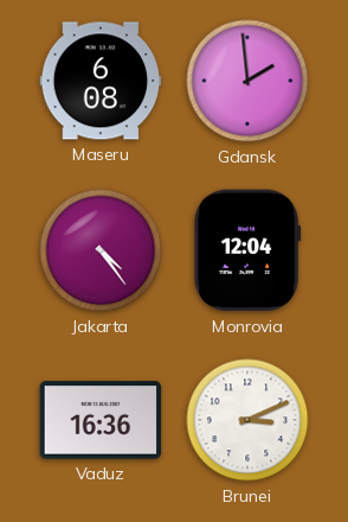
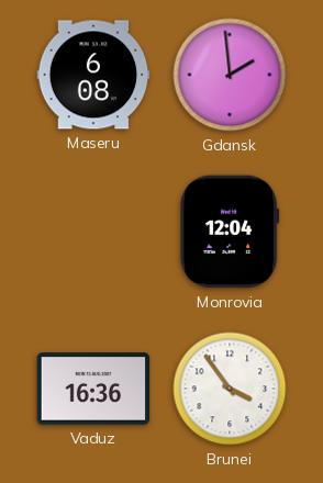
Jakarta: 4:24 -> none
Brunei: 3:11 -> 3:54
